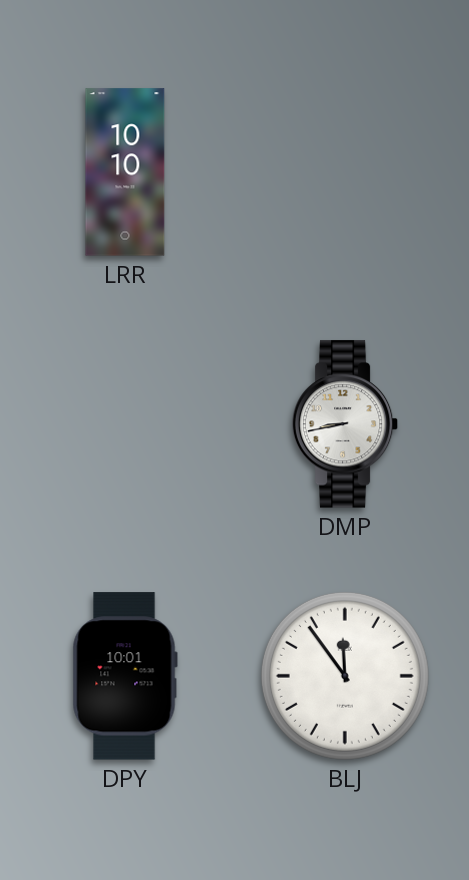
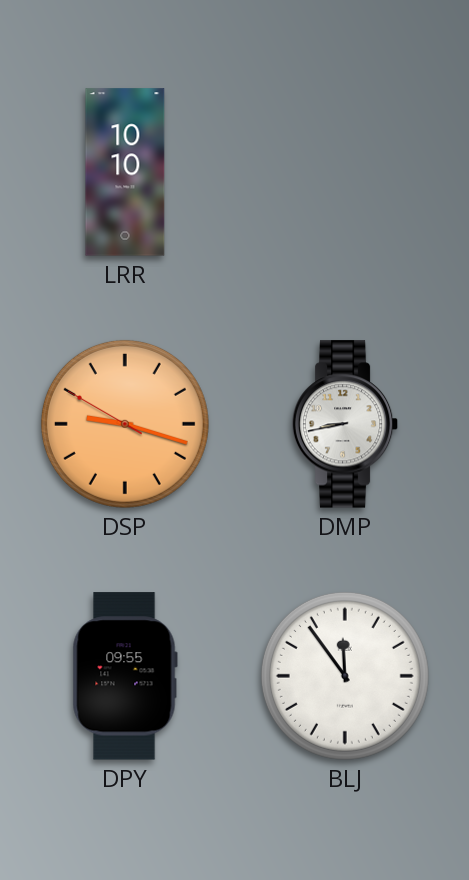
DSP: none -> 9:17
DPY: 10:01 -> 09:55
